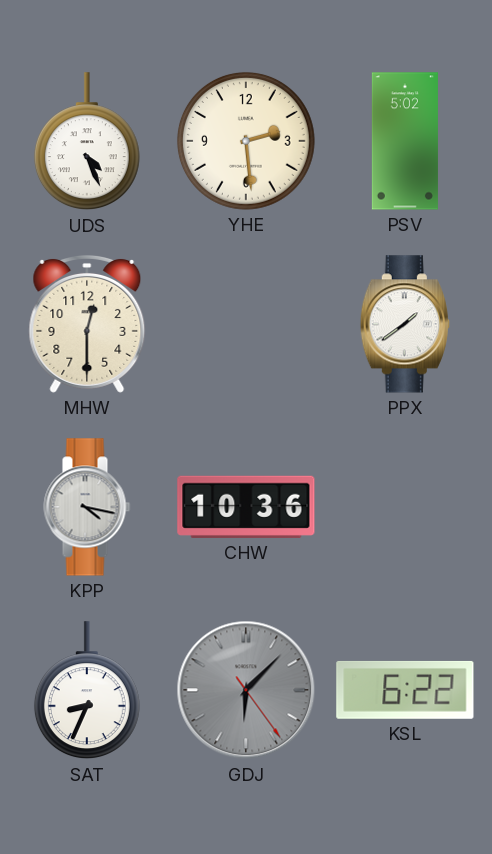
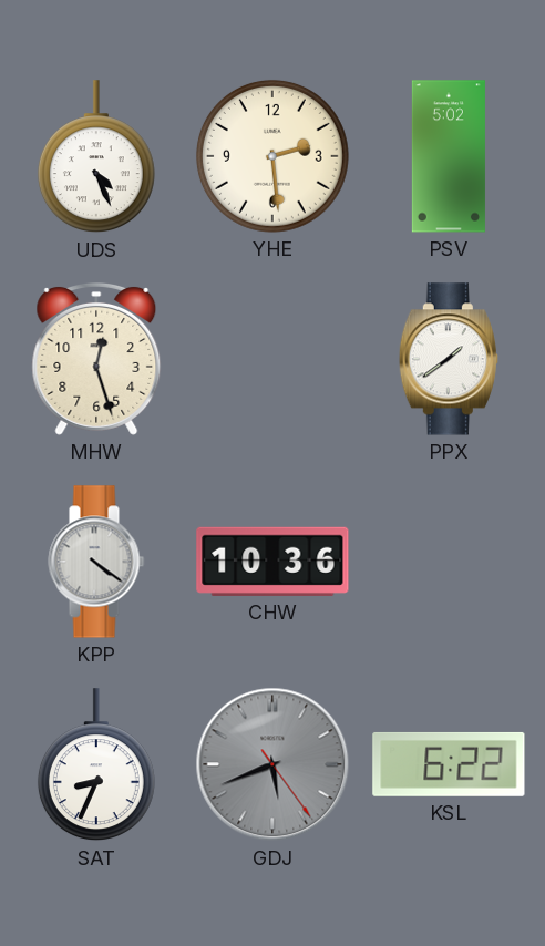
MHW: 12:30 -> 12:27
KPP: 4:17 -> 4:21
GDJ: 6:07 -> 5:41
